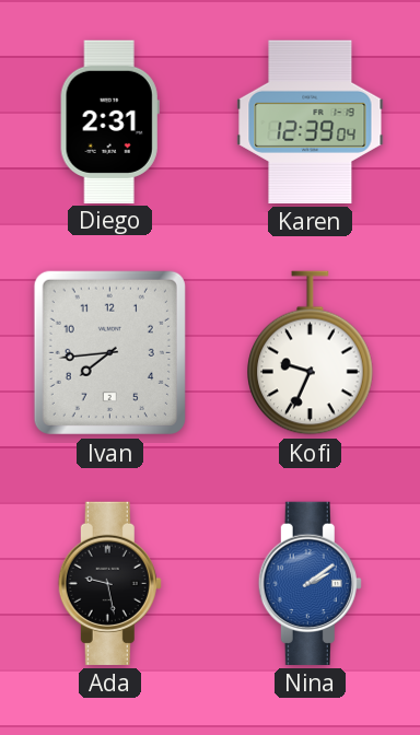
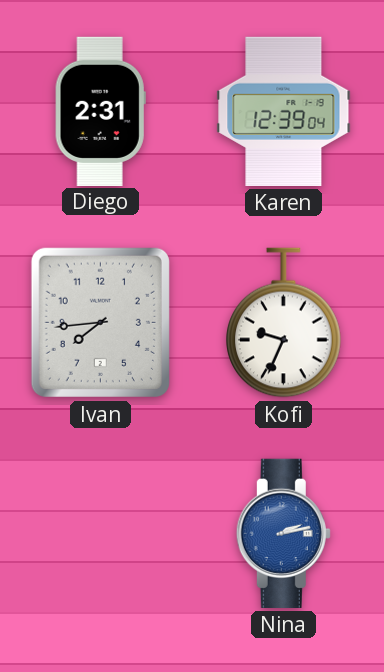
Ada: 9:28 -> none
Nina: 2:09 -> 2:13
